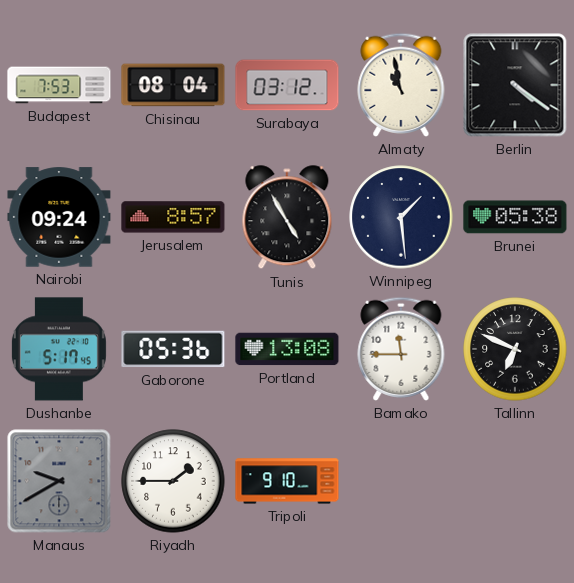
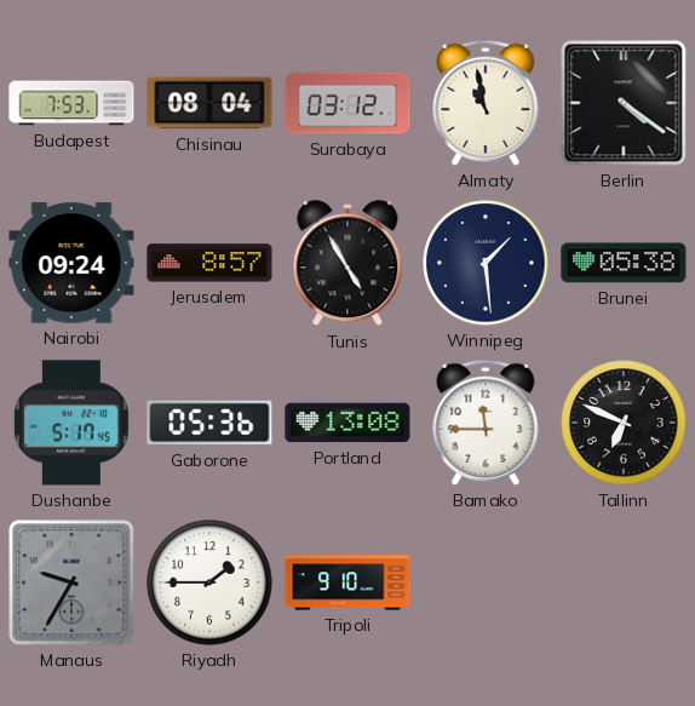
Manaus: 9:40 -> 9:35
